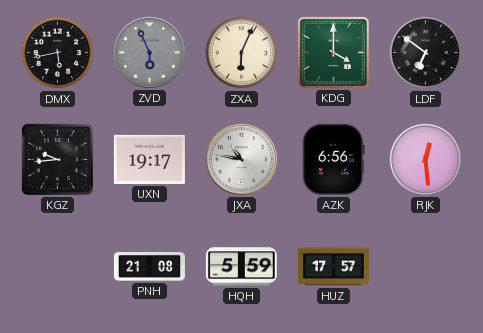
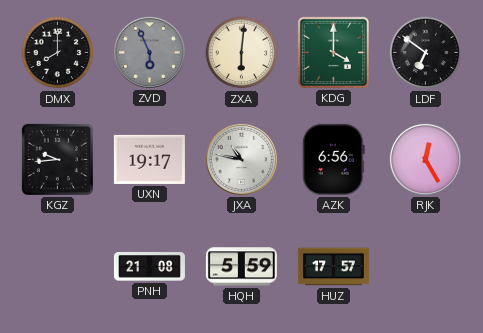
DMX: 5:43 -> 8:00
ZXA: 6:04 -> 6:01
RJK: 12:29 -> 12:25
